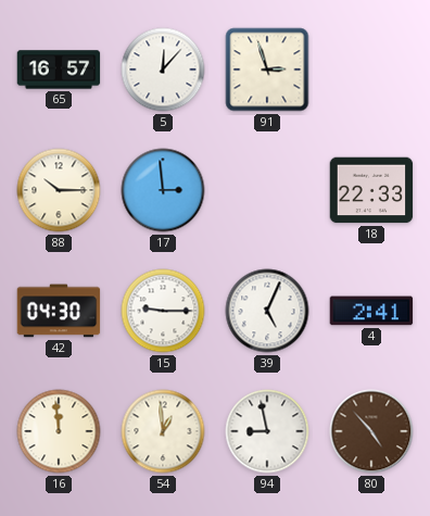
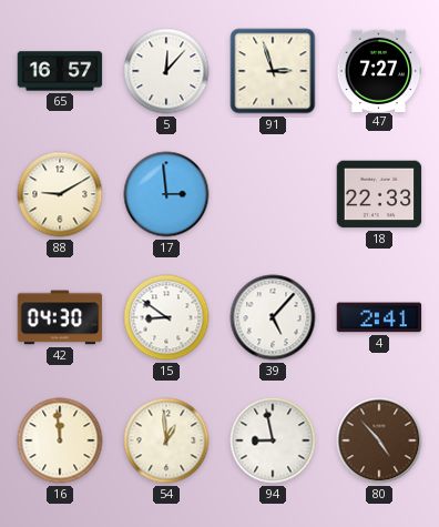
47: none -> 7:27
88: 10:15 -> 9:10
15: 9:15 -> 8:51
39: 5:04 -> 5:07
